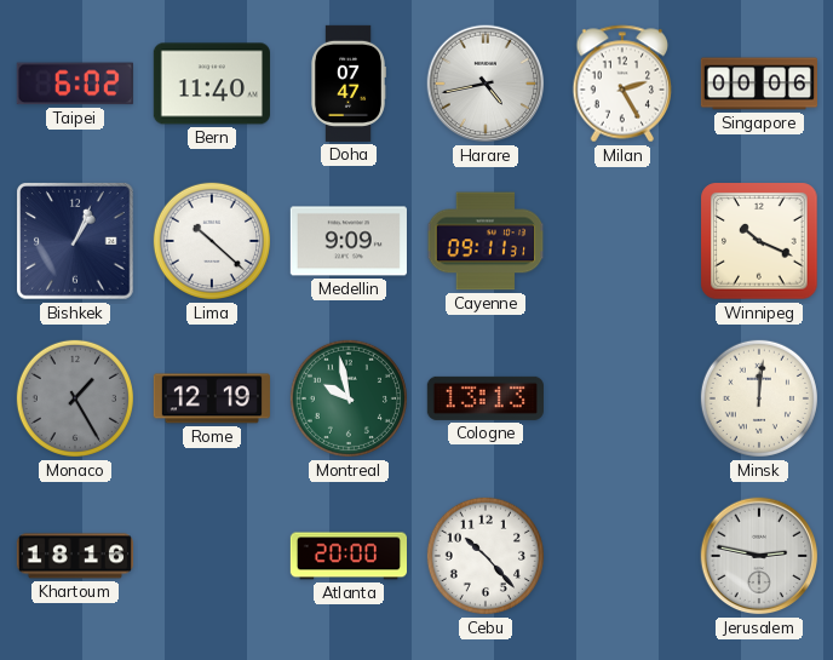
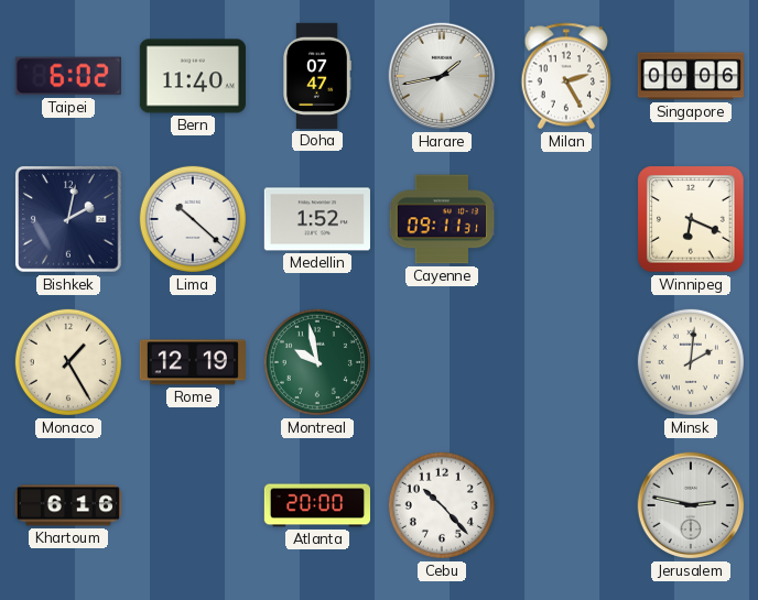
Harare: 4:43 -> 1:43
Bishkek: 1:04 -> 2:02
Medellin: 9:09 -> 1:52
Winnipeg: 10:19 -> 6:19
Monaco dial: grey -> cream
Cologne: 13:13 -> none
Minsk: 12:01 -> 2:01
Khartoum: 18:16 -> 6:16
